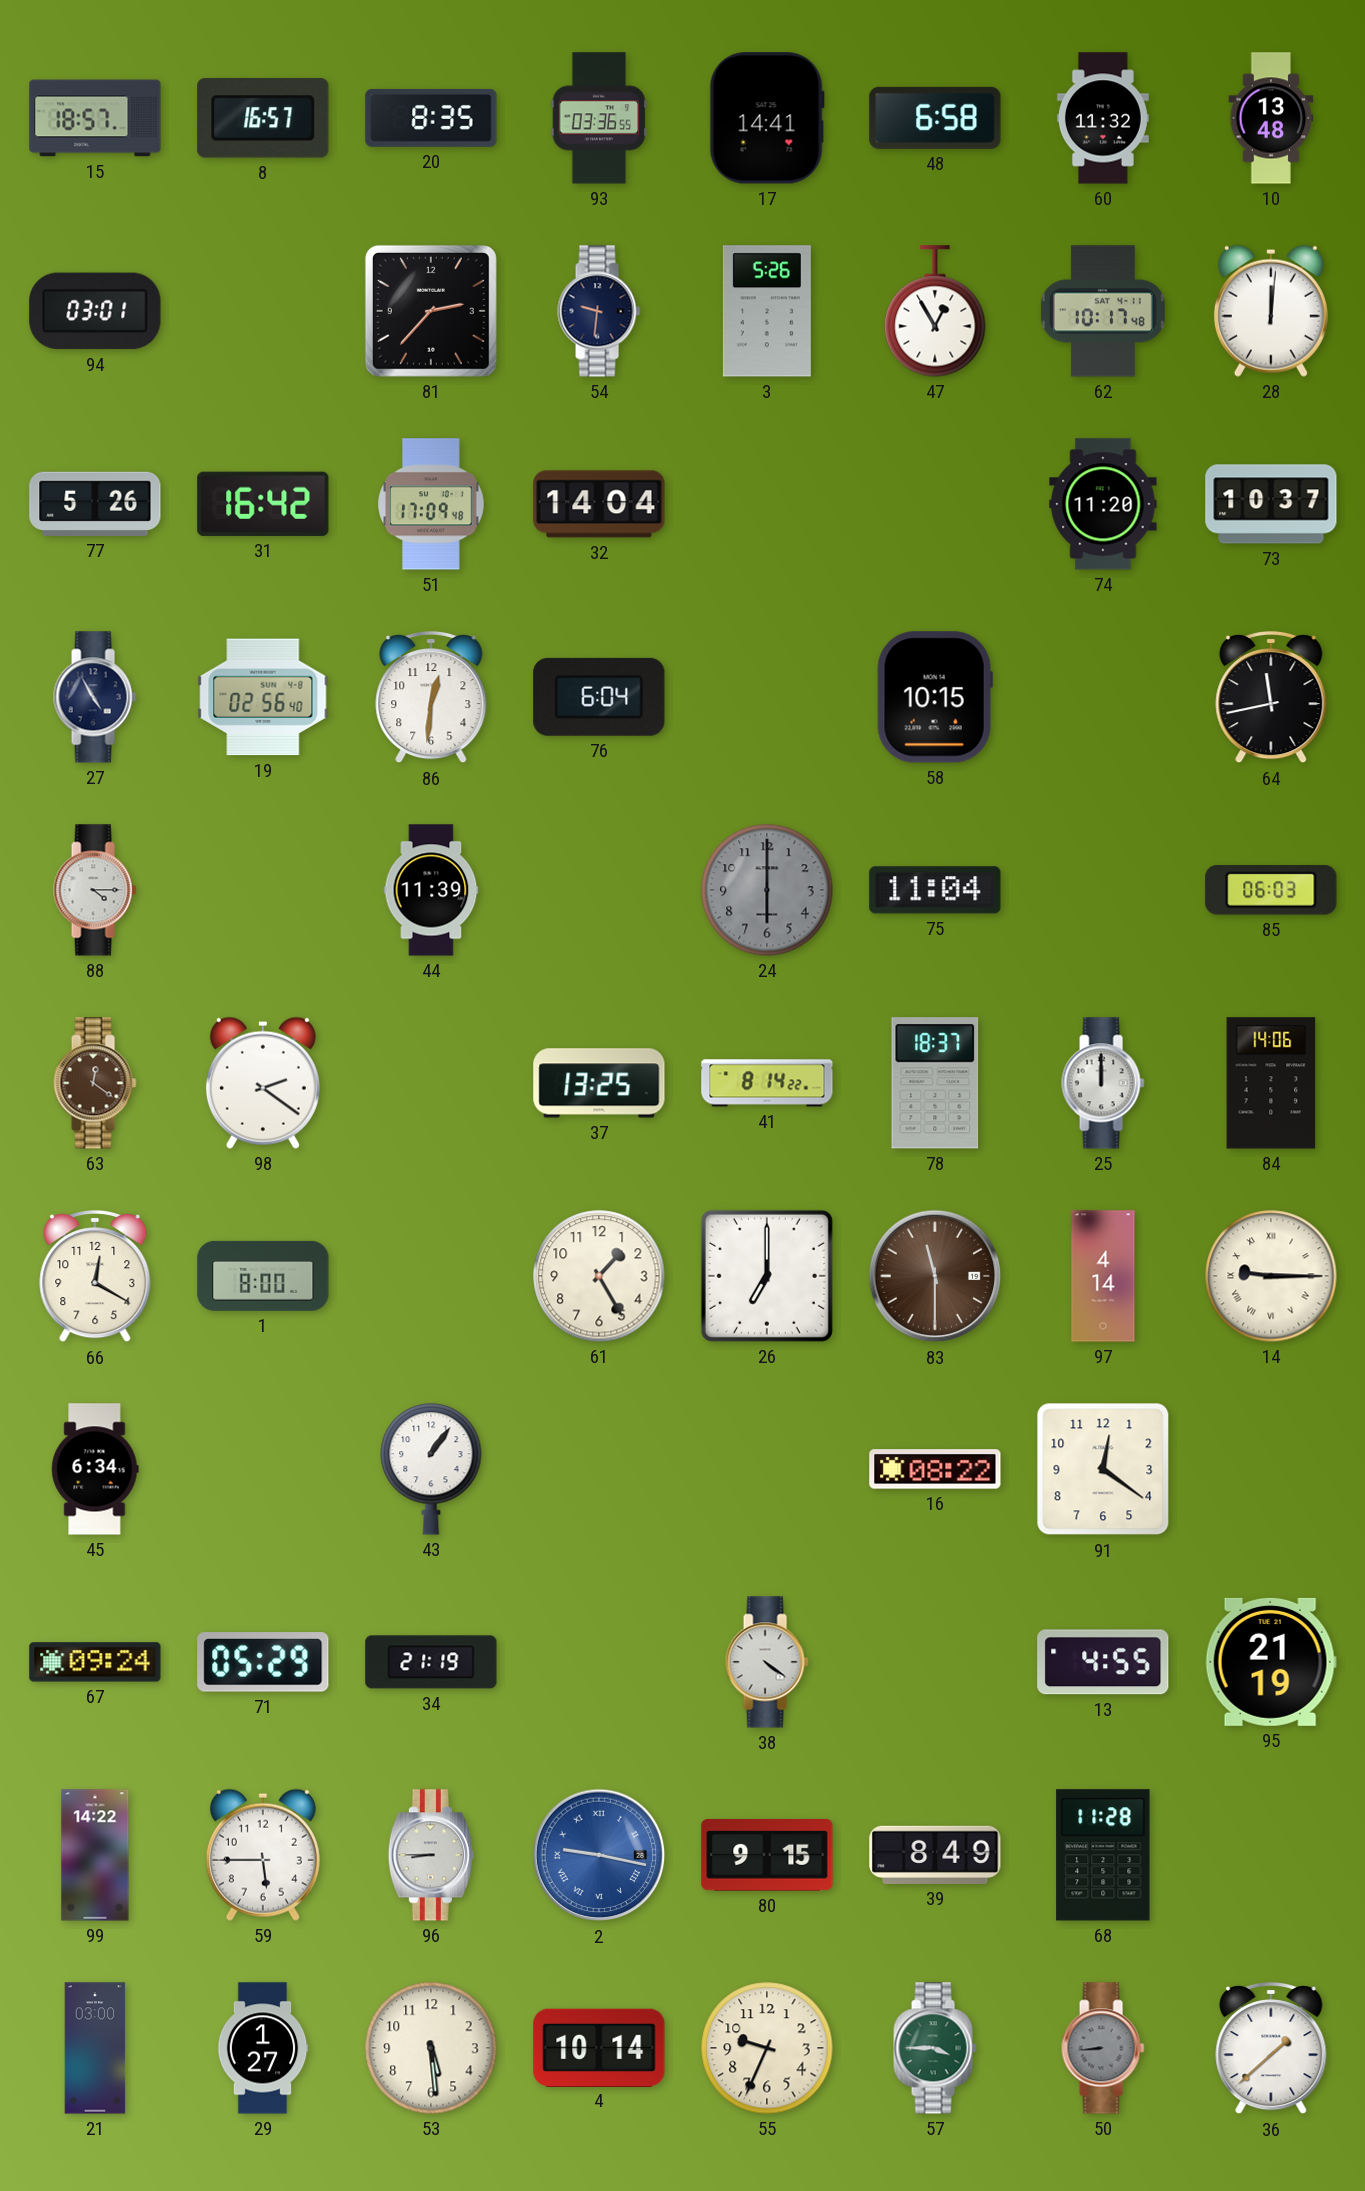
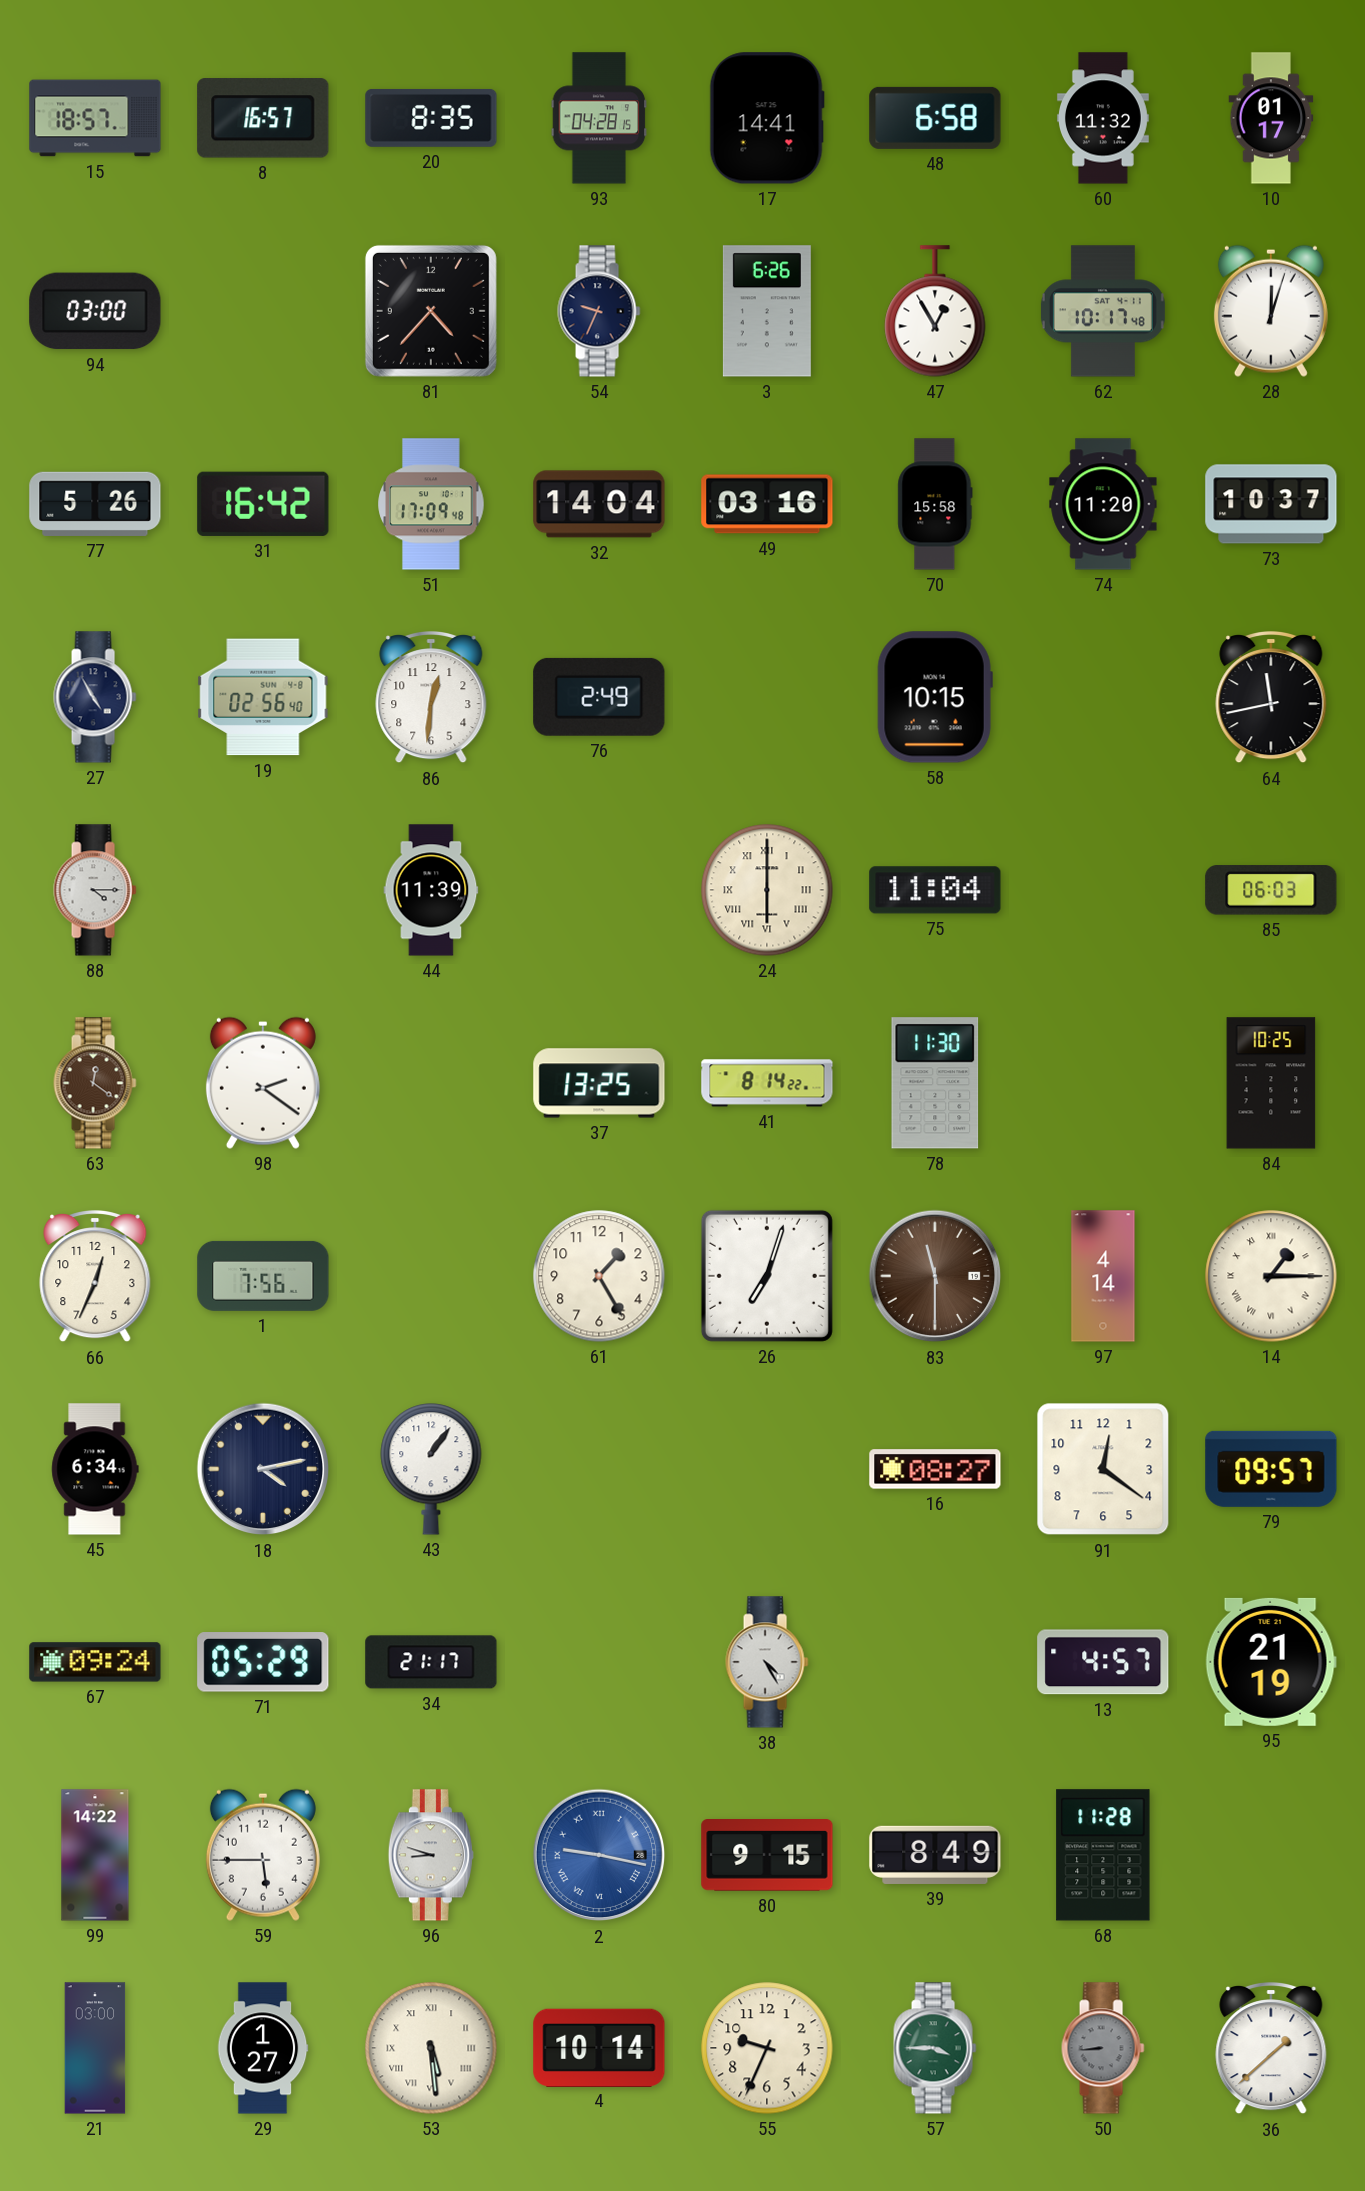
93: 03:36 -> 04:28
10: 13:48 -> 01:17
94: 03:01 -> 03:00
81: 2:37 -> 4:37
54: 9:31 -> 9:34
3: 5:26 -> 6:26
28: 12:01 -> 12:03
49: none -> 03:16
70: none -> 15:58
76: 6:04 -> 2:49
24 dial: grey -> cream
24 numerals: Arabic -> Roman
78: 18:37 -> 11:30
25: 12:00 -> none
84: 14:06 -> 10:25
66: 12:20 -> 12:34
1: 8:00 -> 7:56
26: 7:00 -> 7:03
14: 9:15 -> 1:15
18: none -> 4:13
16: 08:22 -> 08:27
79: none -> 09:57
34: 21:19 -> 21:17
38: 4:21 -> 4:25
13: 4:55 -> 4:57
96: 8:45 -> 8:48
53 numerals: Arabic -> Roman
